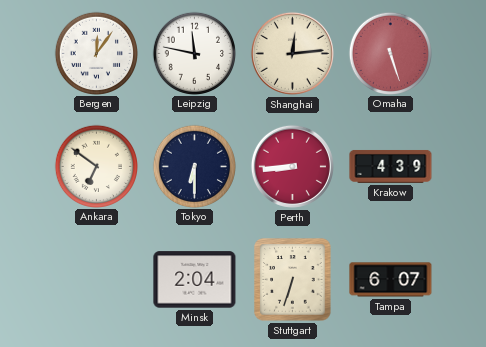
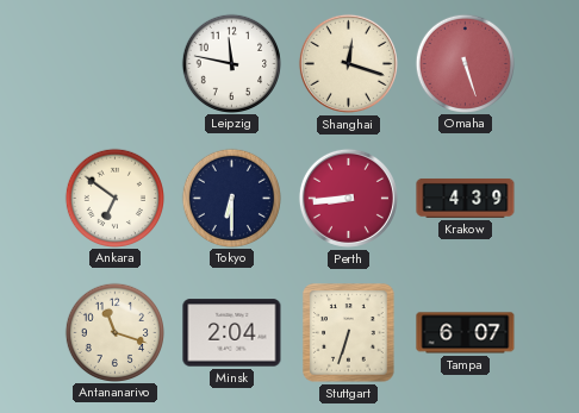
Bergen: 12:06 -> none
Shanghai: 12:14 -> 12:18
Antananarivo: none -> 11:18
